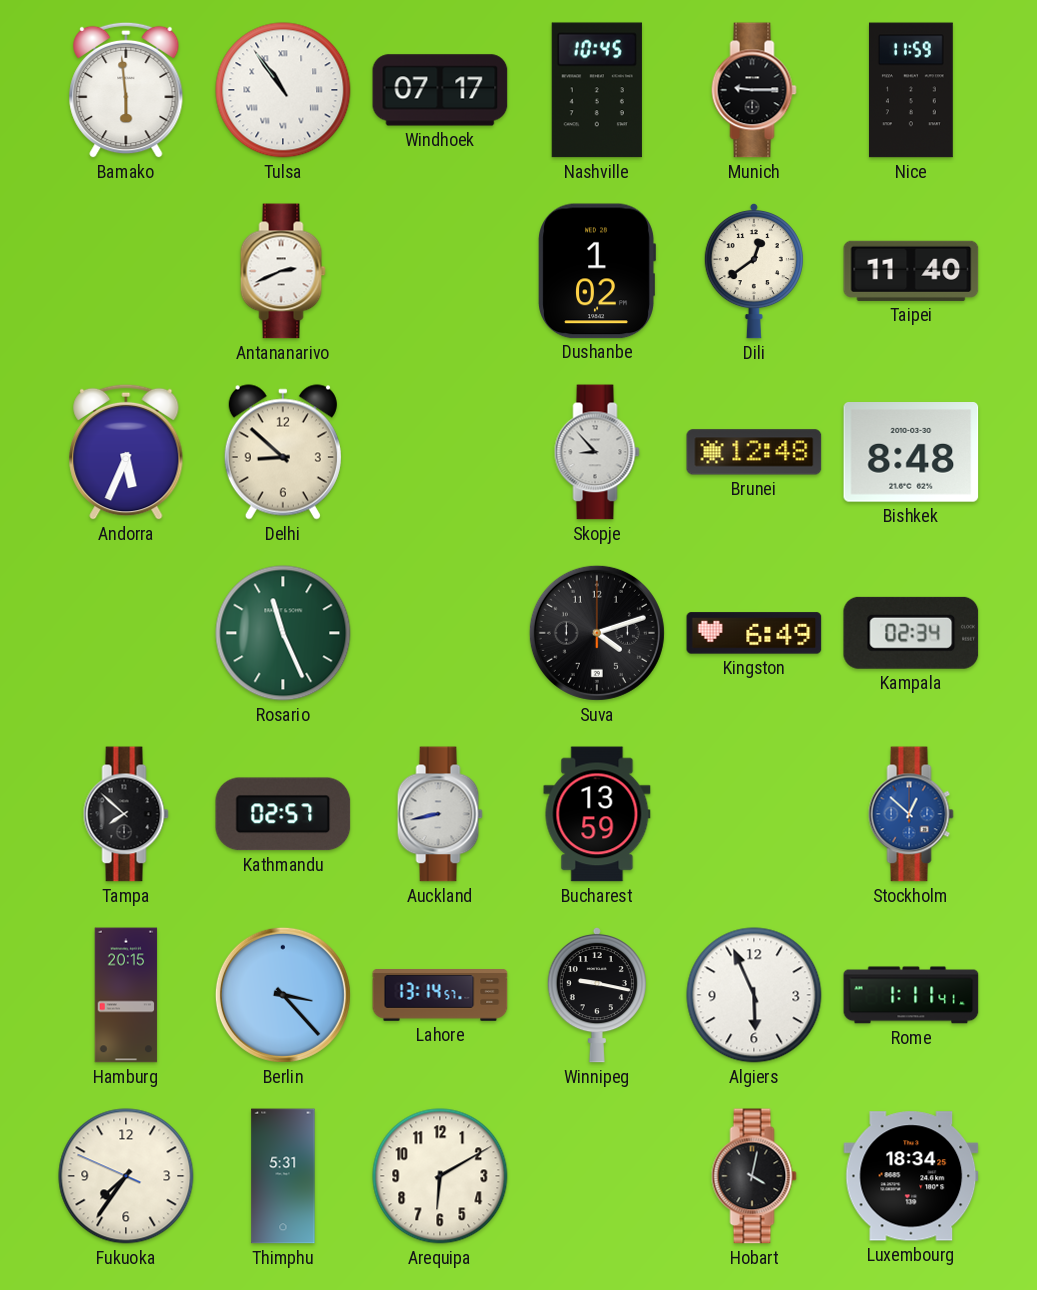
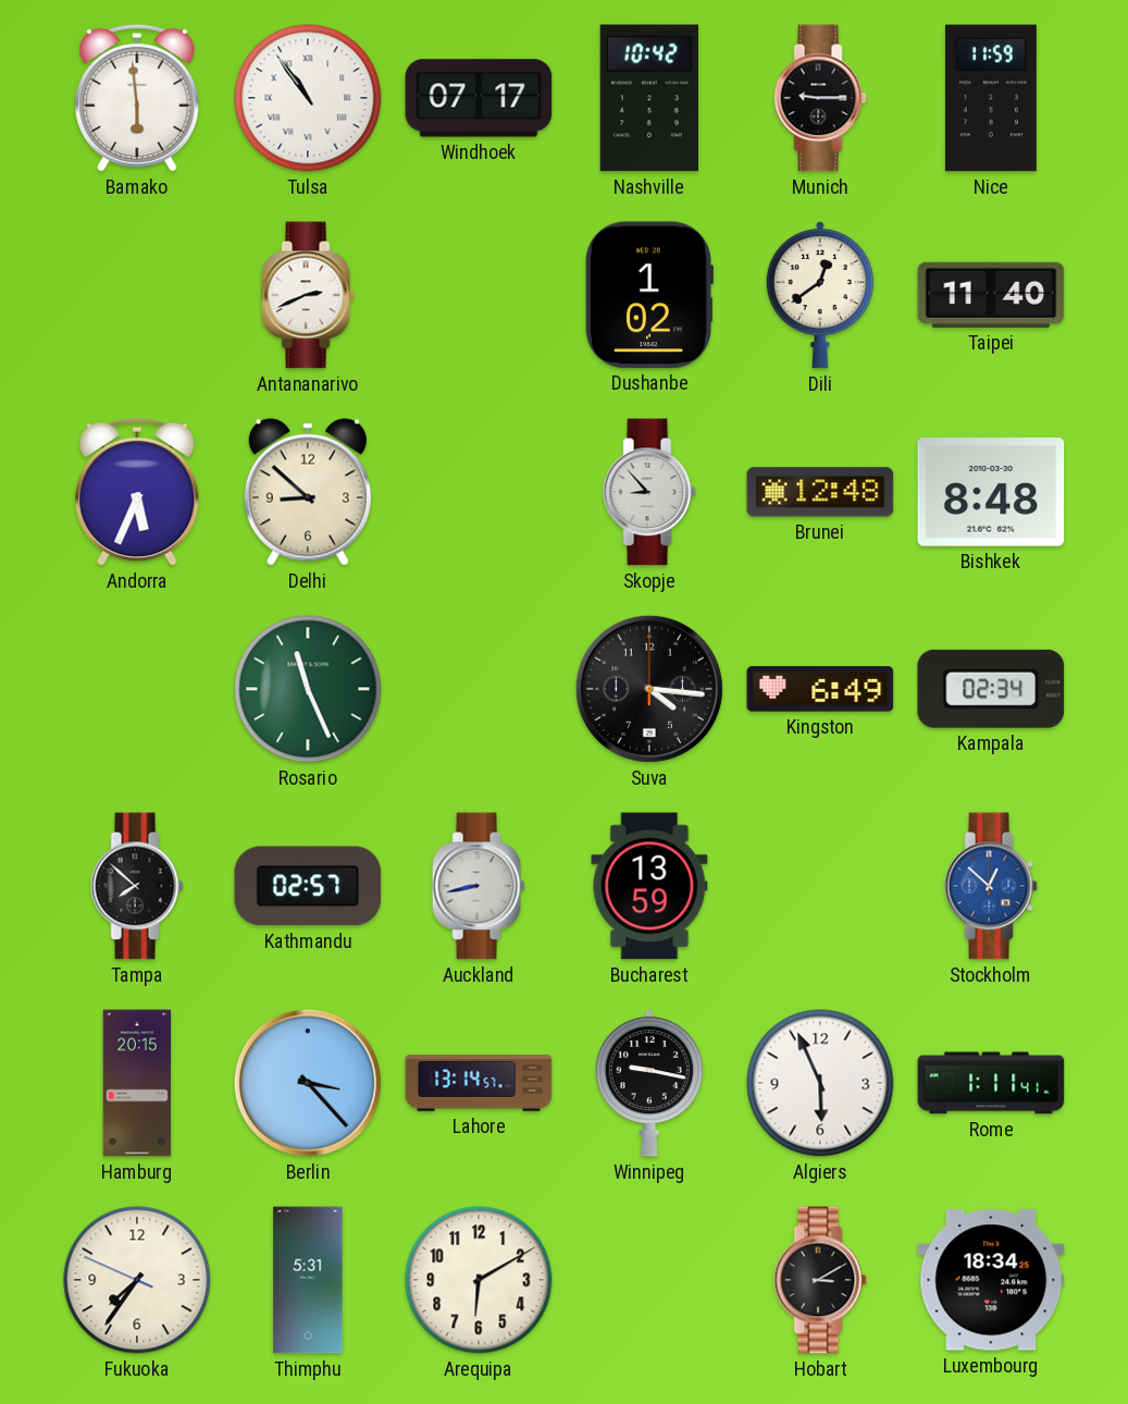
Nashville: 10:45 -> 10:42
Suva: 4:12 -> 4:16
Hobart: 4:02 -> 3:10
